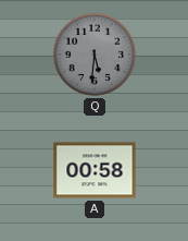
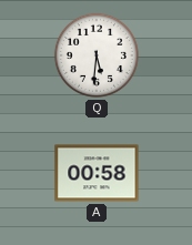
Q dial: grey -> white
